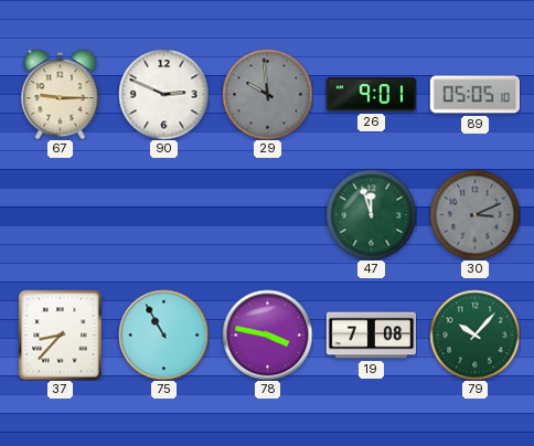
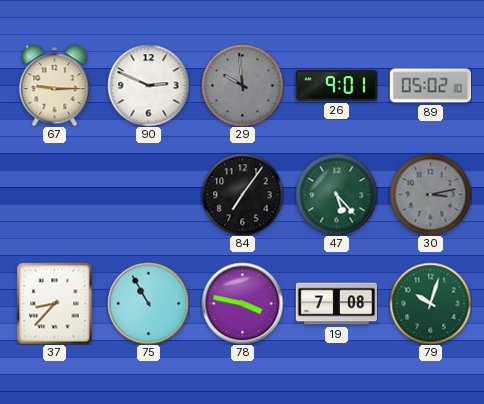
89: 05:05 -> 05:02
84: none -> 7:06
47: 11:57 -> 5:23
30: 3:11 -> 3:13
79: 10:07 -> 10:03
